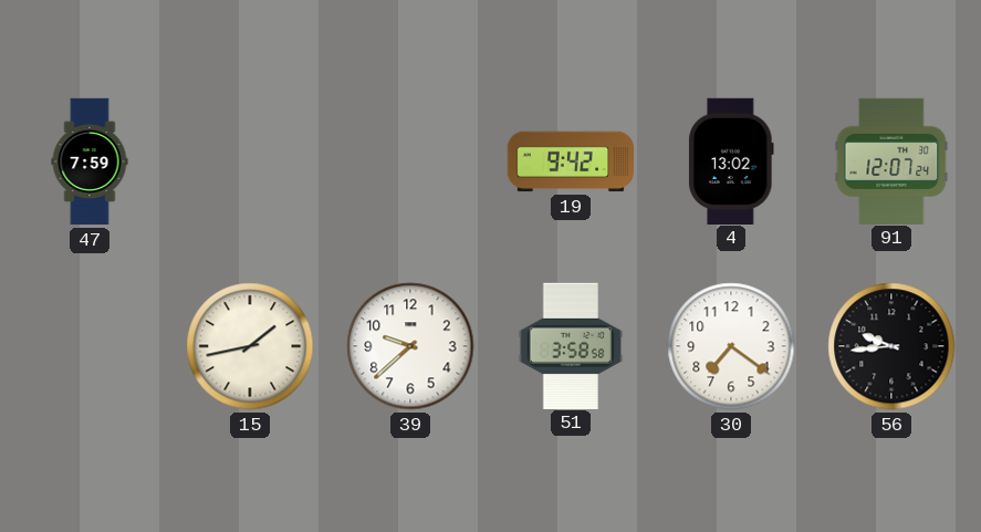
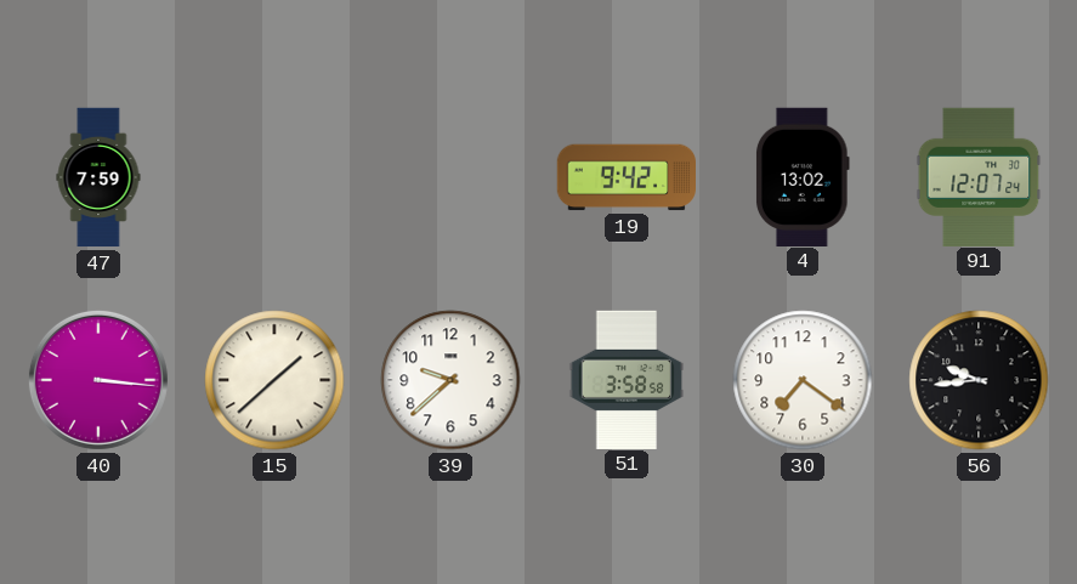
40: none -> 3:16
15: 1:43 -> 1:38
